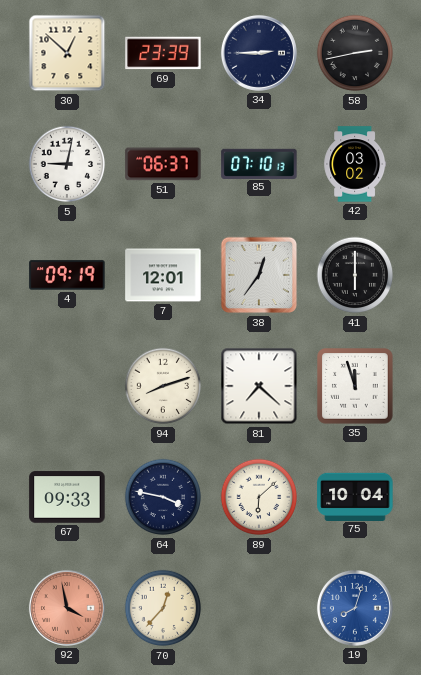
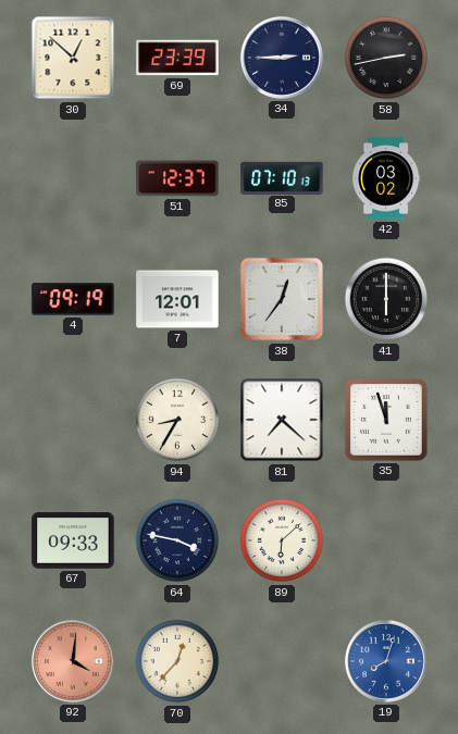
5: 9:02 -> none
51: 06:37 -> 12:37
94: 8:12 -> 8:35
75: 10:04 -> none
92: 3:58 -> 4:01
